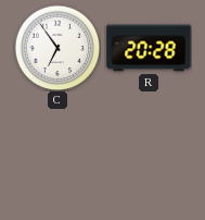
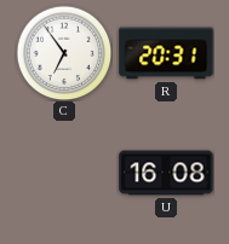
R: 20:28 -> 20:31
U: none -> 16:08
